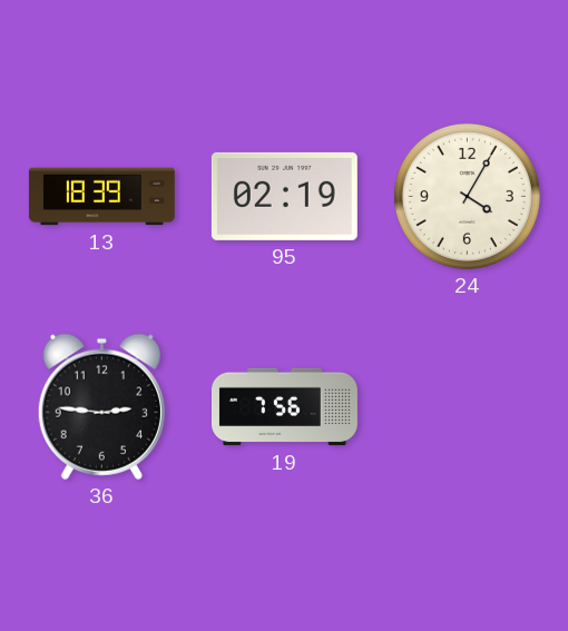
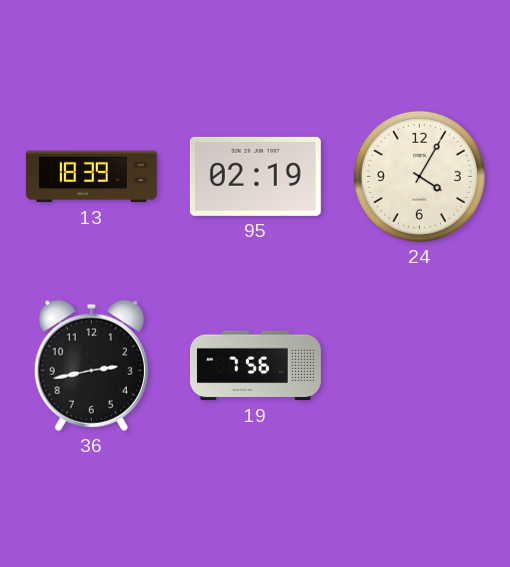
36: 2:46 -> 2:43
